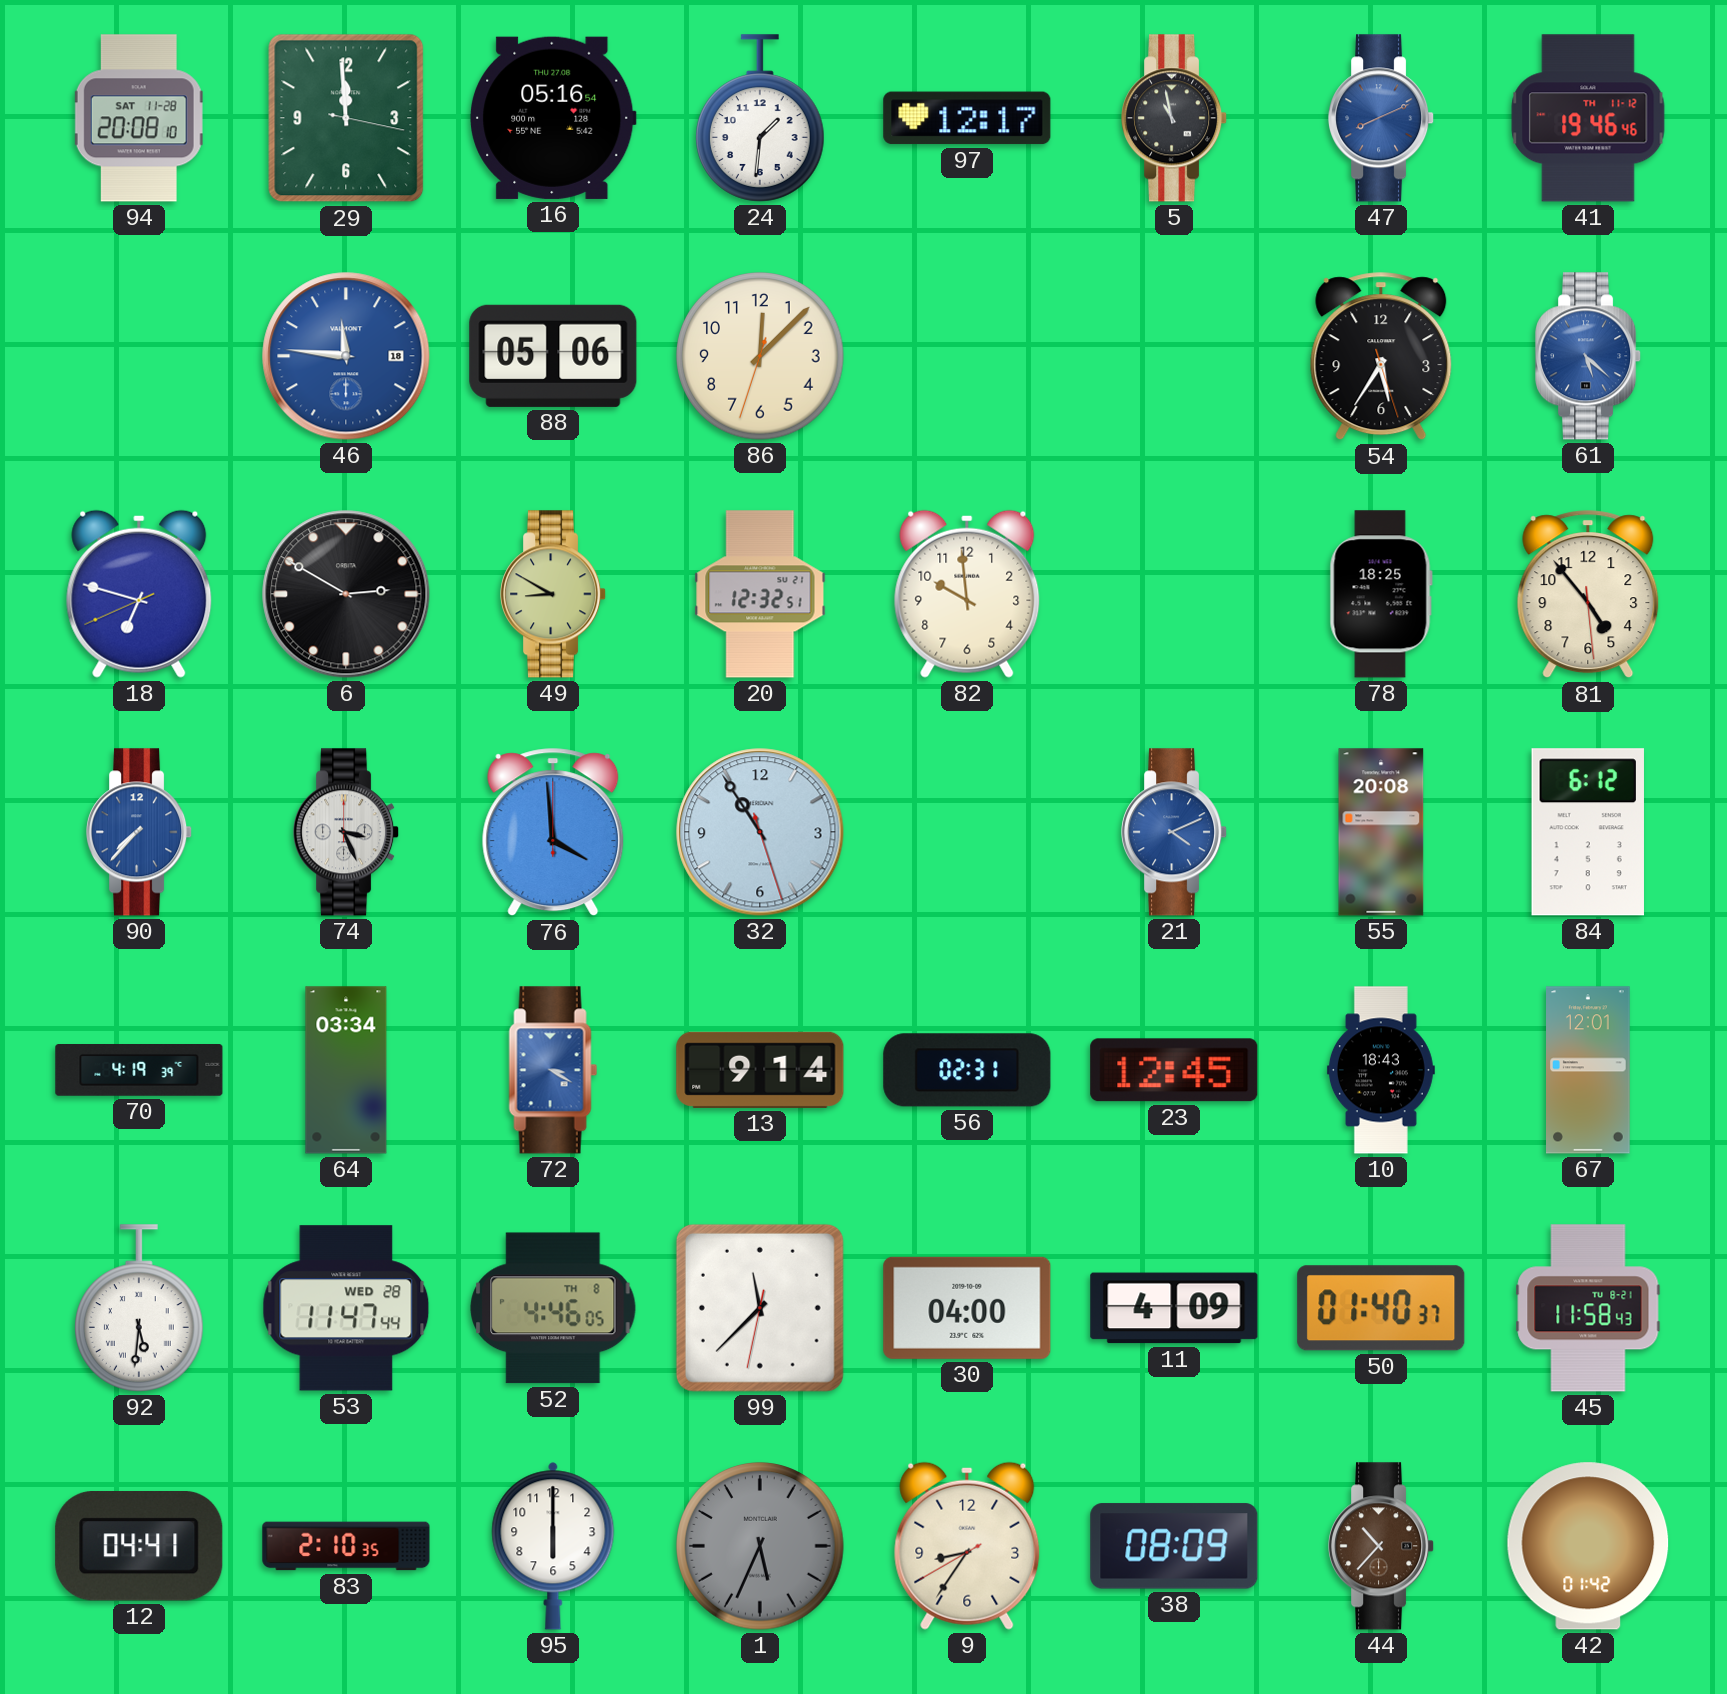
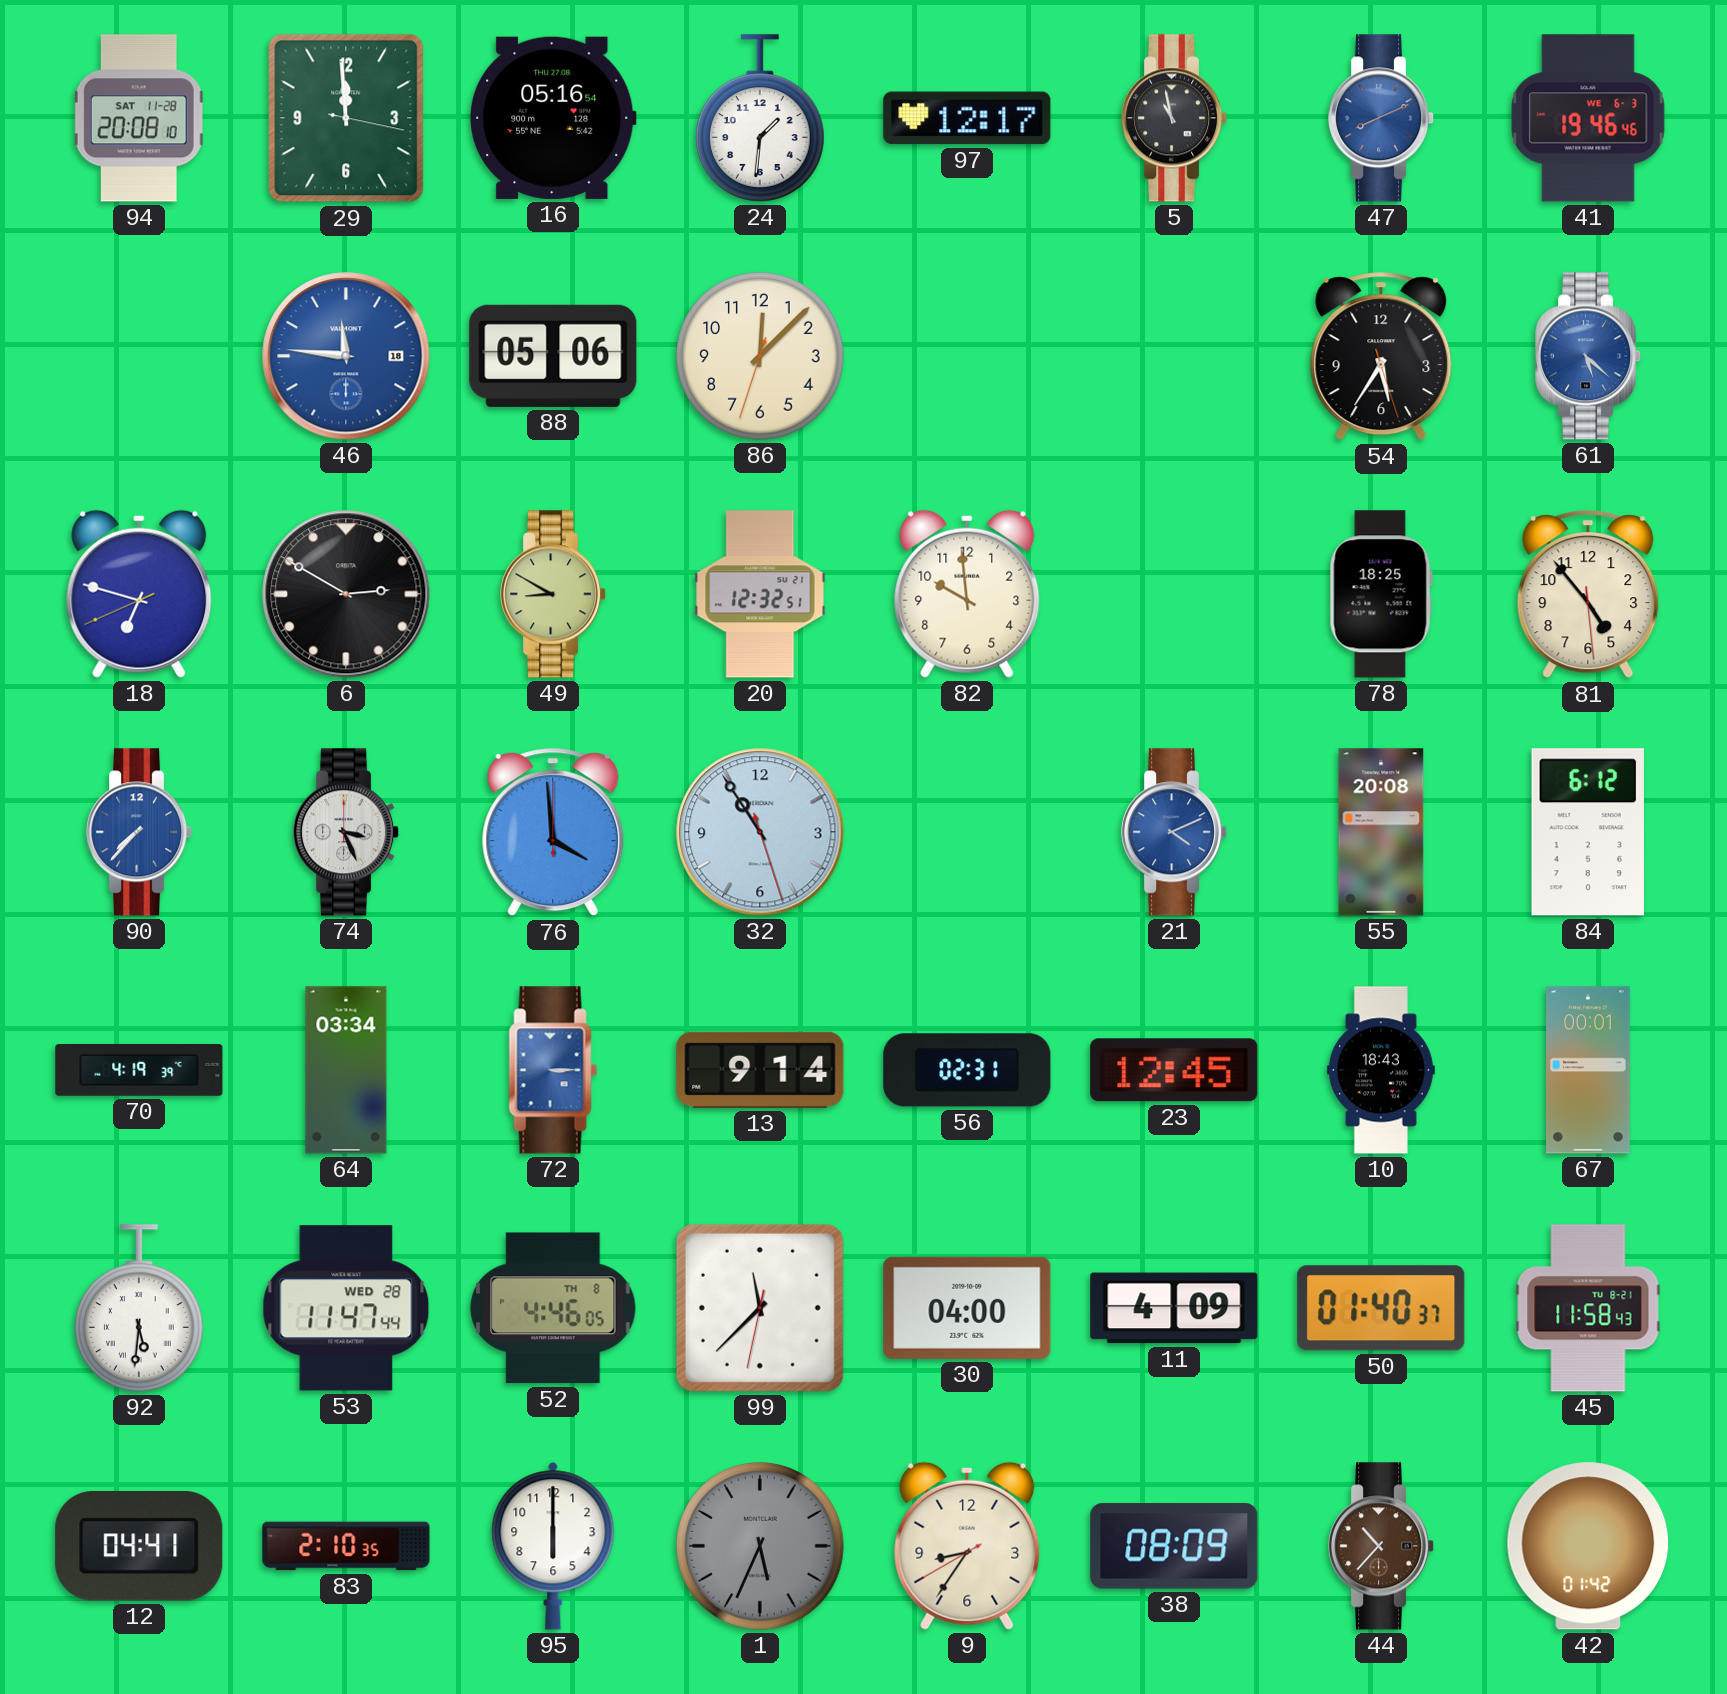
41 date: TH 11-12 -> WE 6-3
72: 3:20 -> 3:15
67: 12:01 -> 00:01
